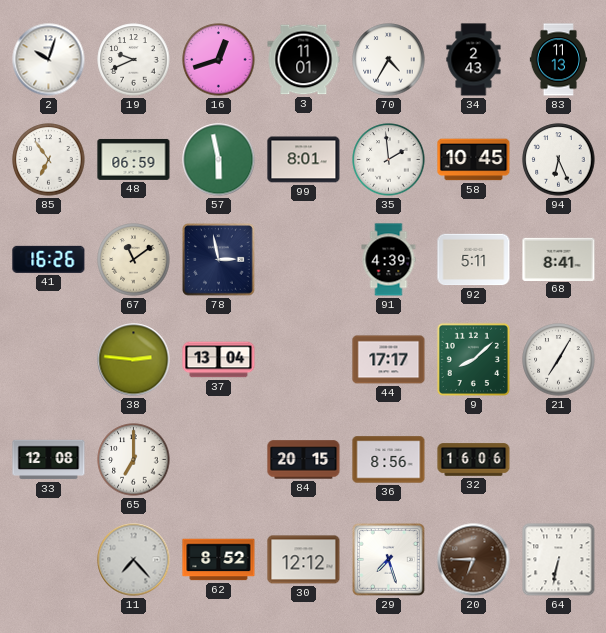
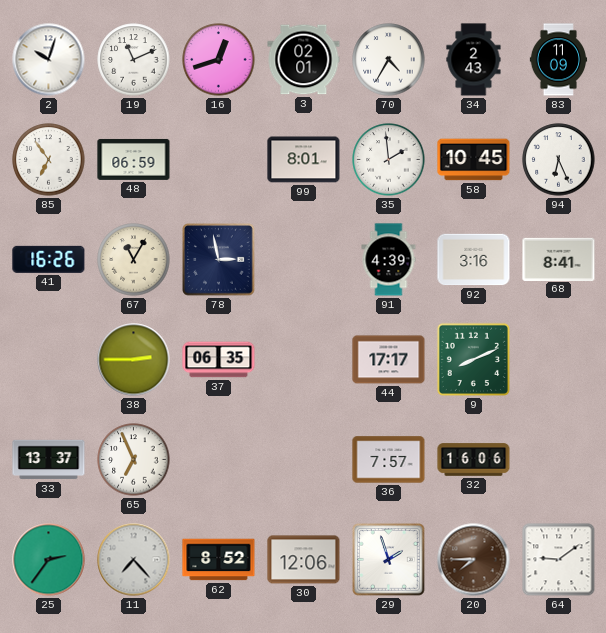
19: 9:41 -> 11:11
3: 11:01 -> 02:01
83: 11:13 -> 11:09
57: 5:58 -> none
67: 11:09 -> 11:05
92: 5:11 -> 3:16
38: 2:46 -> 2:45
37: 13:04 -> 06:35
9: 8:08 -> 8:11
21: 7:05 -> none
33: 12:08 -> 13:37
65: 7:00 -> 6:56
84: 20:15 -> none
36: 8:56 -> 7:57
25: none -> 2:36
30: 12:12 -> 12:06
29: 7:27 -> 1:57
20: 6:45 -> 7:45
64: 6:32 -> 9:09
